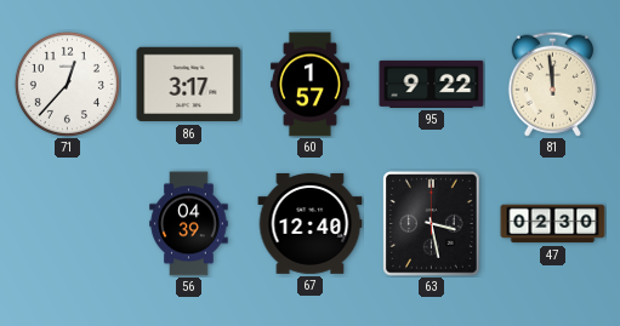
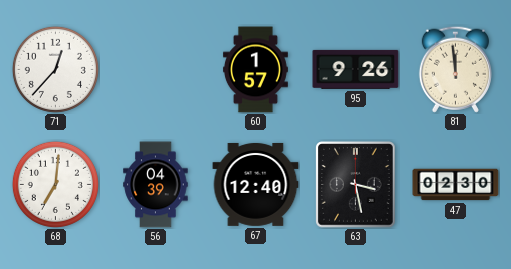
86: 3:17 -> none
95: 9:22 -> 9:26
68: none -> 7:01
